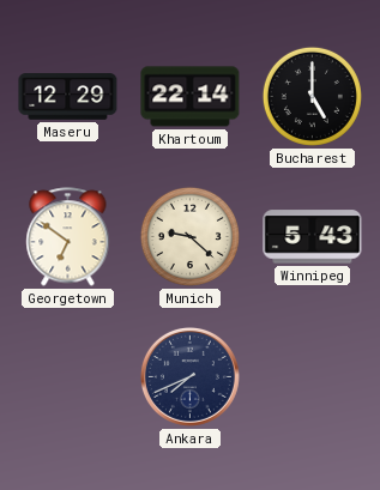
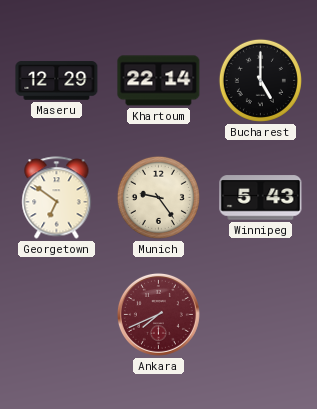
Munich: 9:22 -> 9:24
Ankara dial: navy -> burgundy
